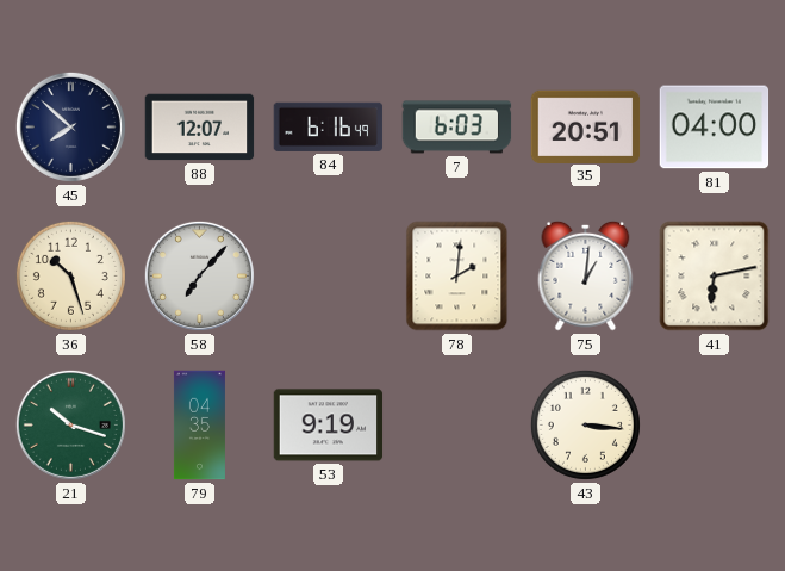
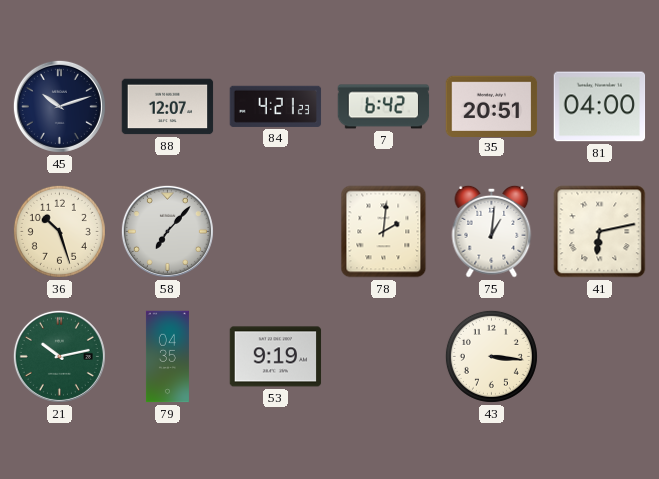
45: 7:52 -> 10:12
84: 6:16 -> 4:21
7: 6:03 -> 6:42
21: 10:18 -> 10:13
